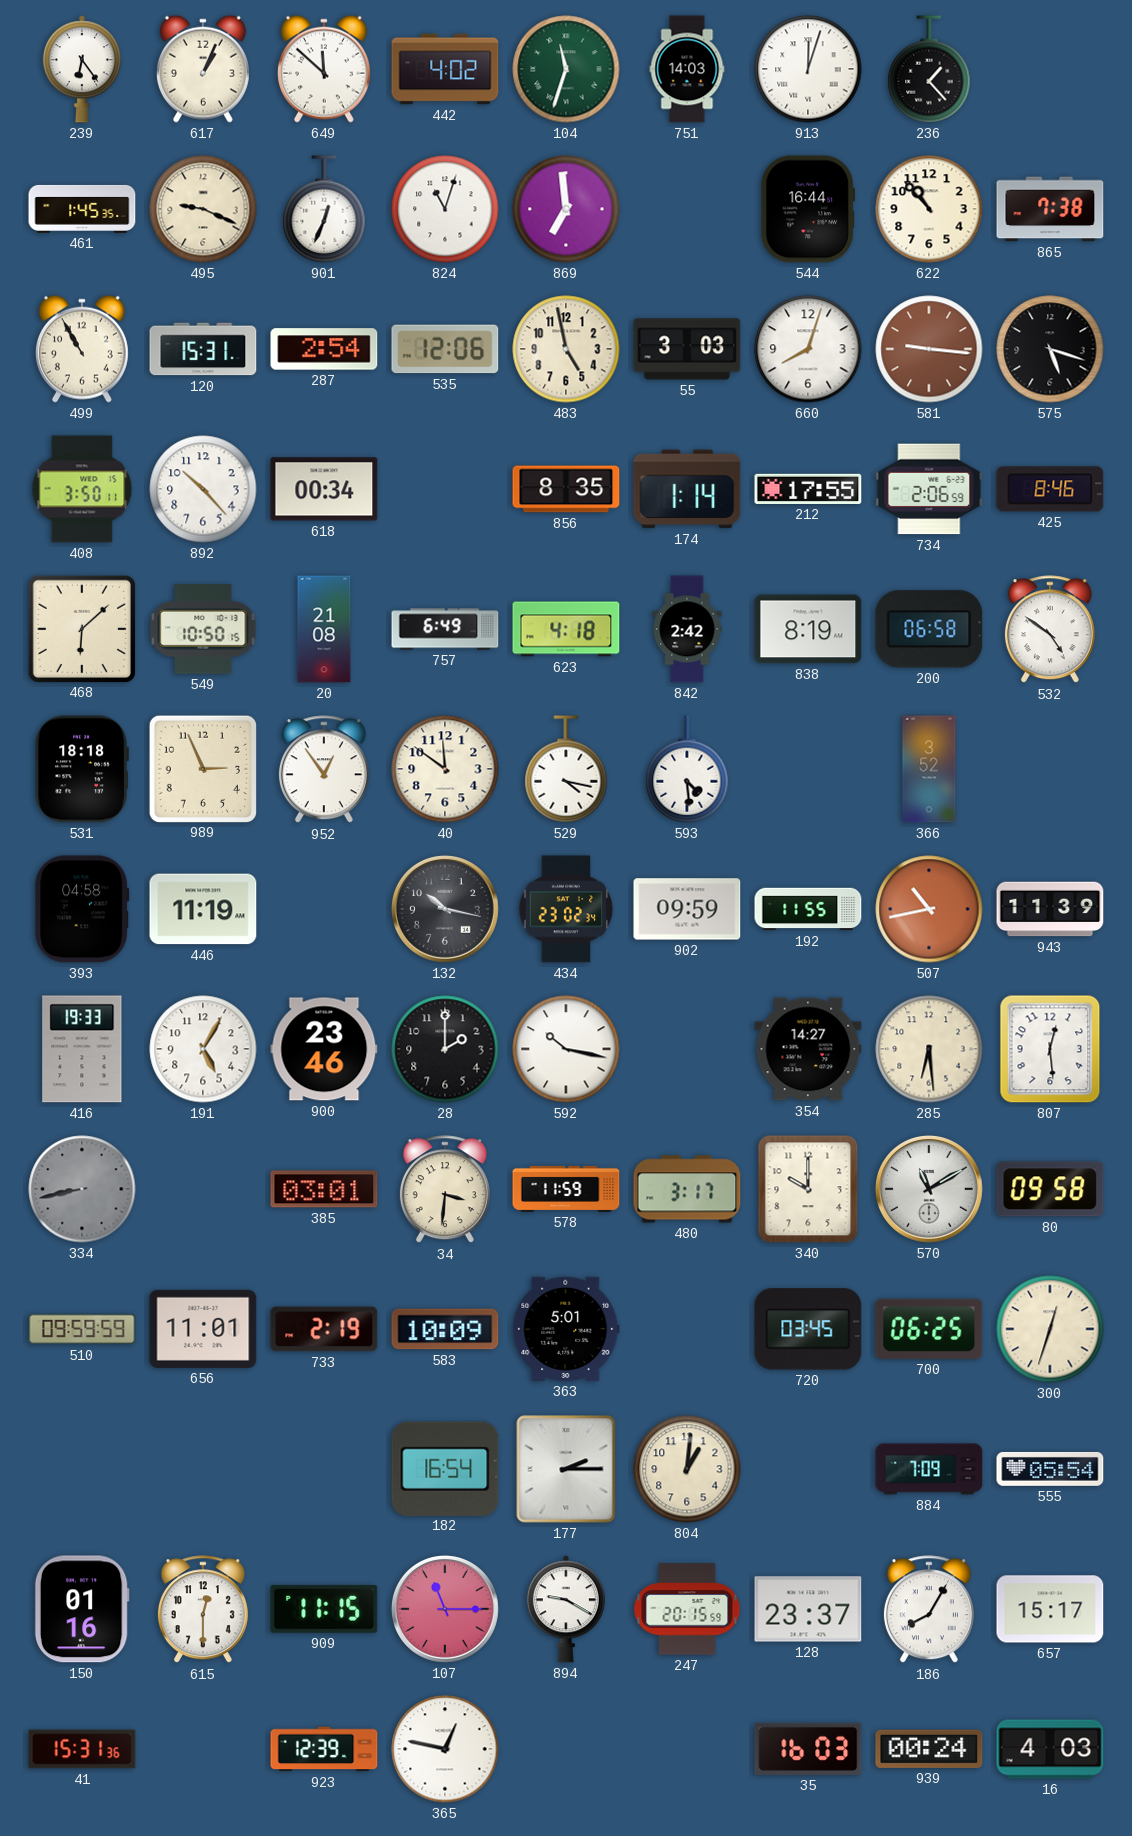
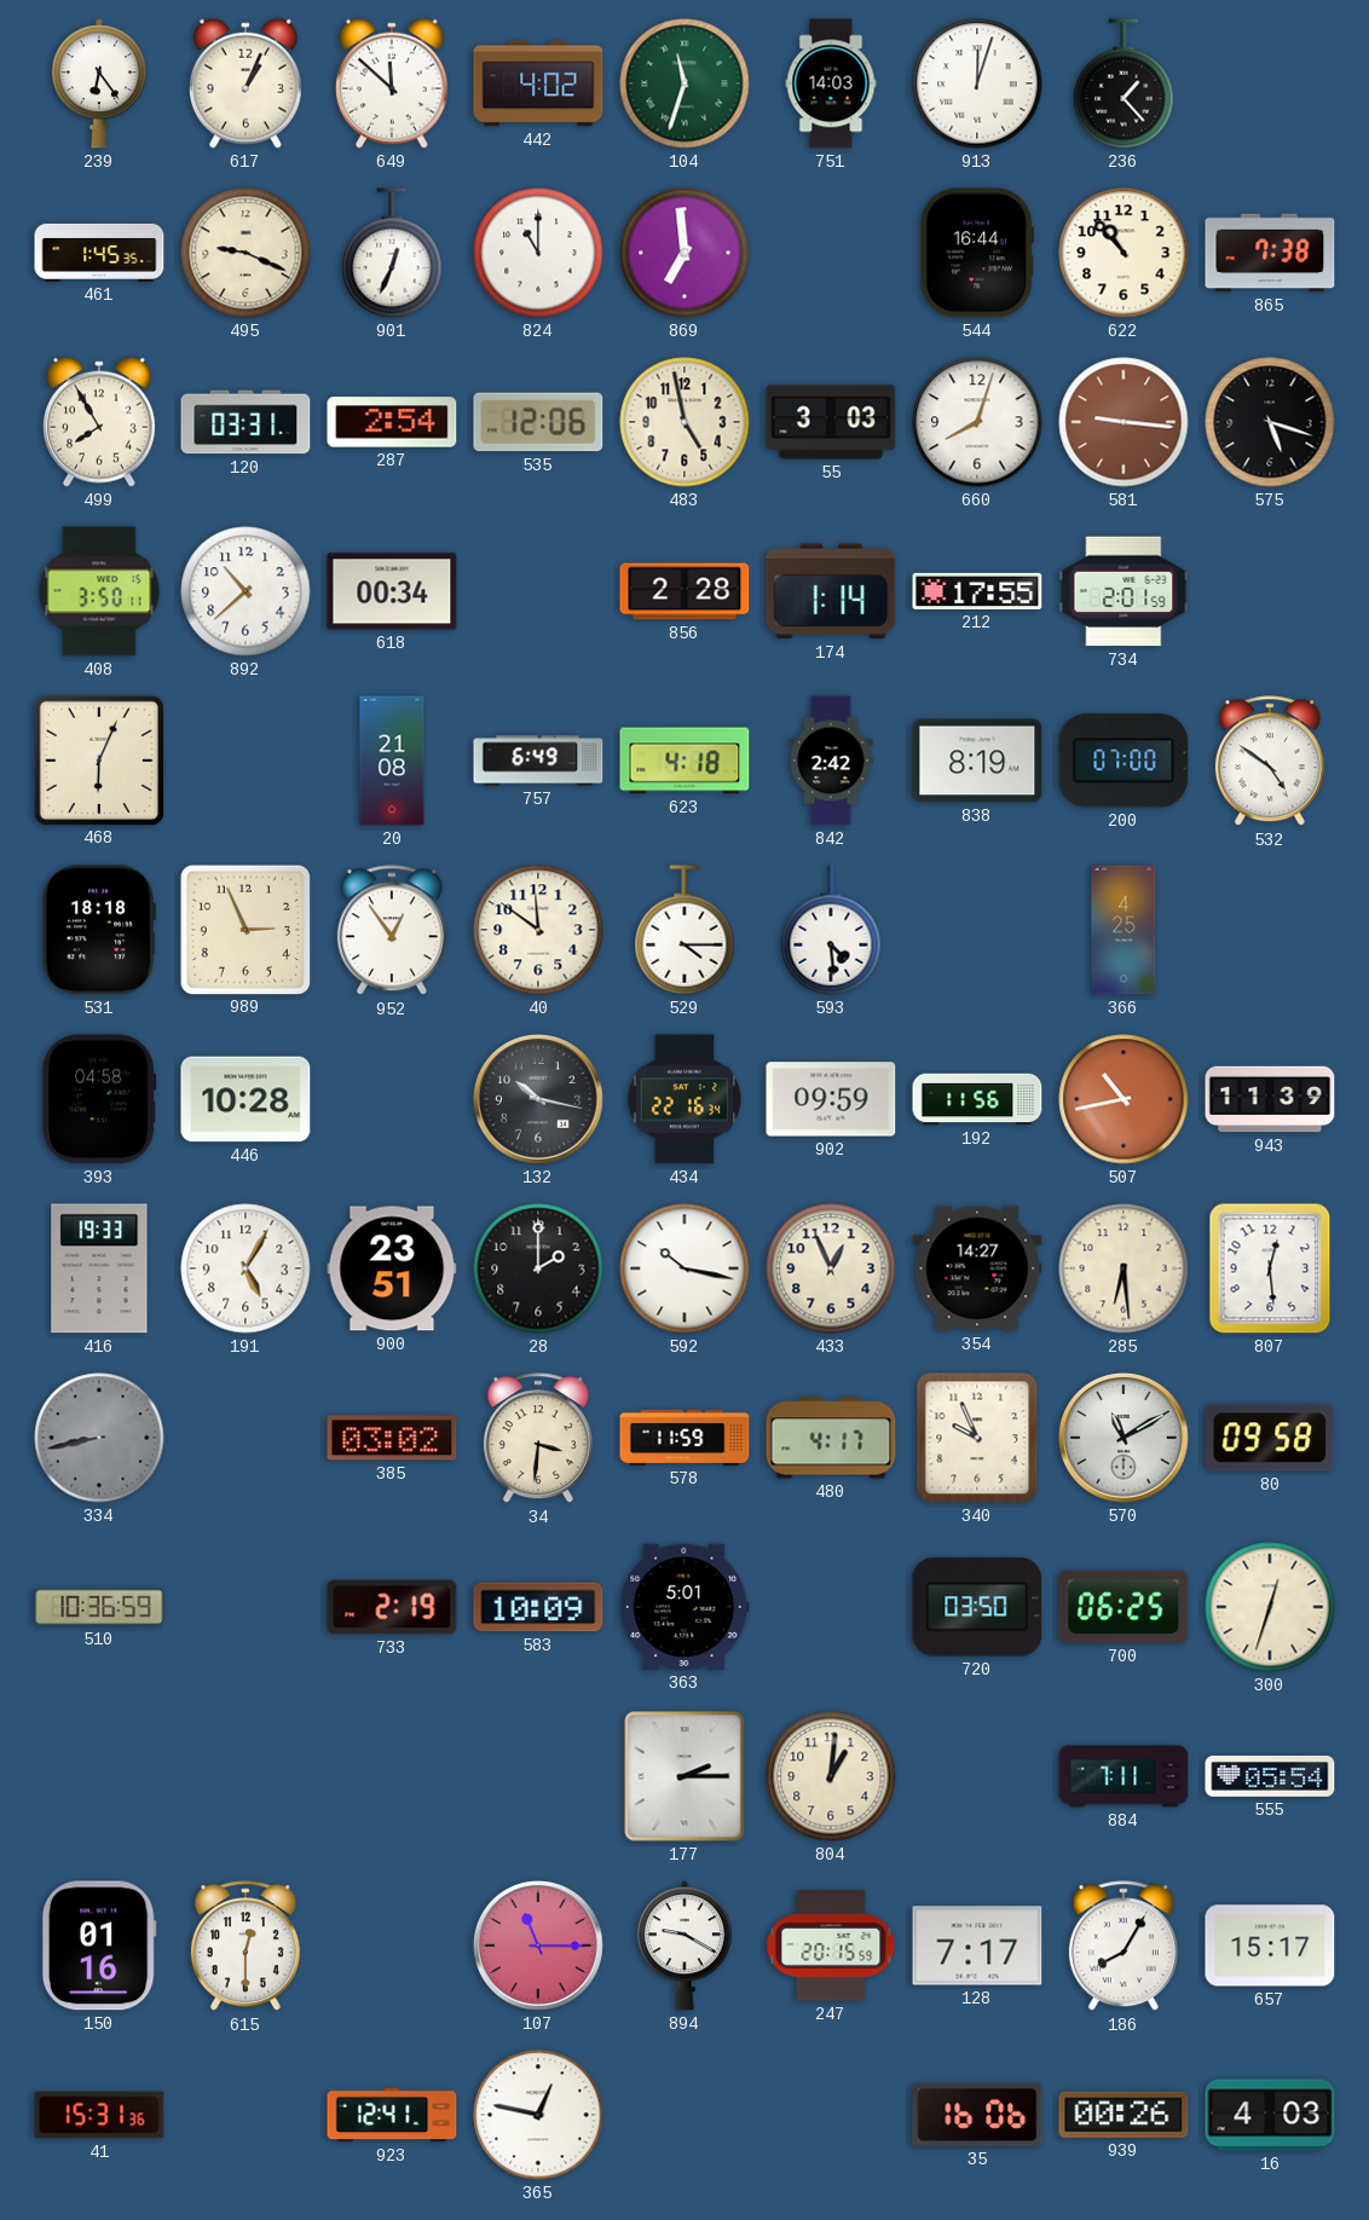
824: 11:03 -> 11:00
499: 10:55 -> 7:55
120: 15:31 -> 03:31
892: 10:23 -> 10:38
856: 8:35 -> 2:28
734: 2:06 -> 2:01
425: 8:46 -> none
468: 6:08 -> 6:04
549: 10:50 -> none
200: 06:58 -> 07:00
529: 4:17 -> 4:15
366: 3:52 -> 4:25
446: 11:19 -> 10:28
434: 23:02 -> 22:16
192: 11:55 -> 11:56
900: 23:46 -> 23:51
433: none -> 12:56
385: 03:01 -> 03:02
480: 3:17 -> 4:17
340: 10:00 -> 9:56
510: 09:59 -> 10:36
656: 11:01 -> none
720: 03:45 -> 03:50
182: 16:54 -> none
884: 7:09 -> 7:11
909: 11:15 -> none
128: 23:37 -> 7:17
923: 12:39 -> 12:41
35: 16:03 -> 16:06
939: 00:24 -> 00:26
